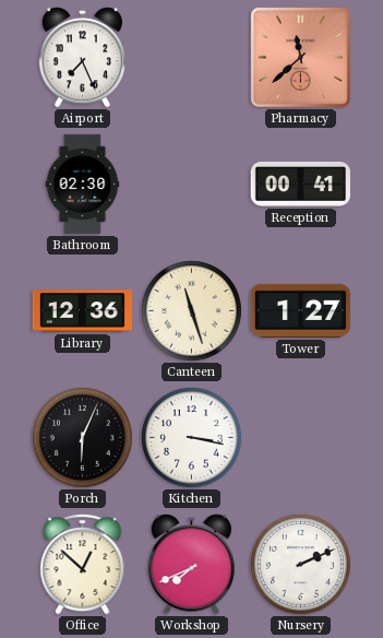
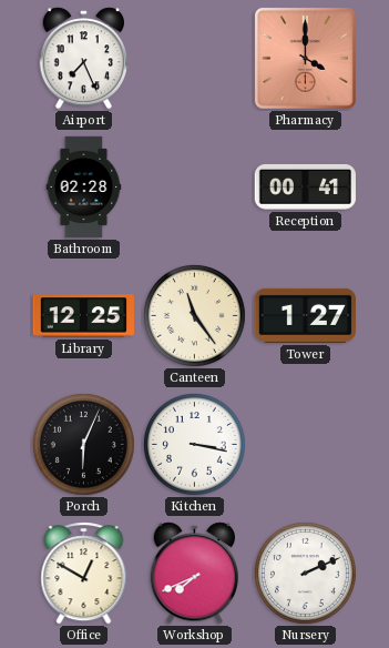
Pharmacy: 11:38 -> 4:00
Bathroom: 02:30 -> 02:28
Library: 12:36 -> 12:25
Canteen: 11:27 -> 11:24
Office: 12:52 -> 12:50
